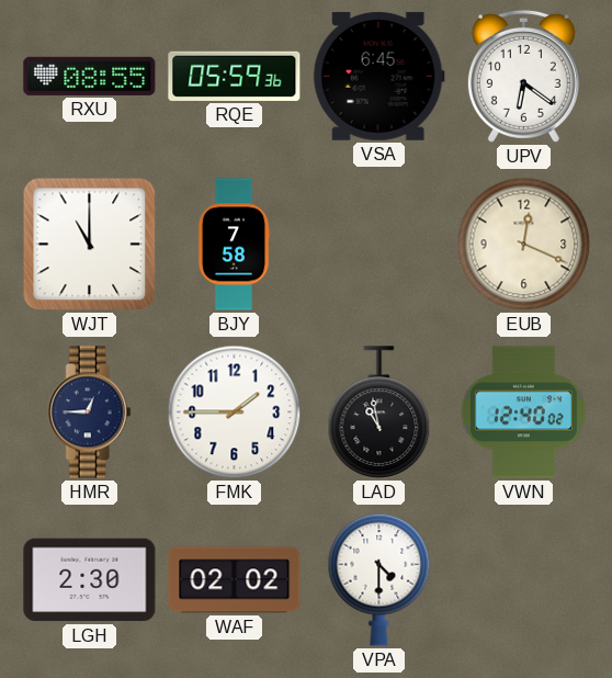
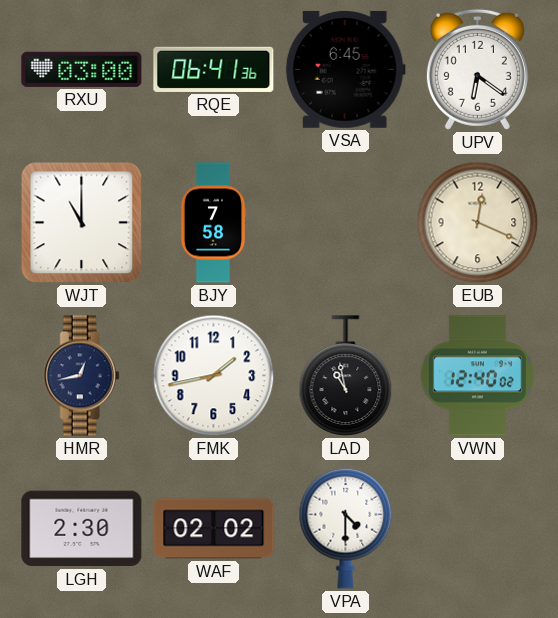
RXU: 08:55 -> 03:00
RQE: 05:59 -> 06:41
HMR: 12:45 -> 12:43
FMK: 1:45 -> 1:43
